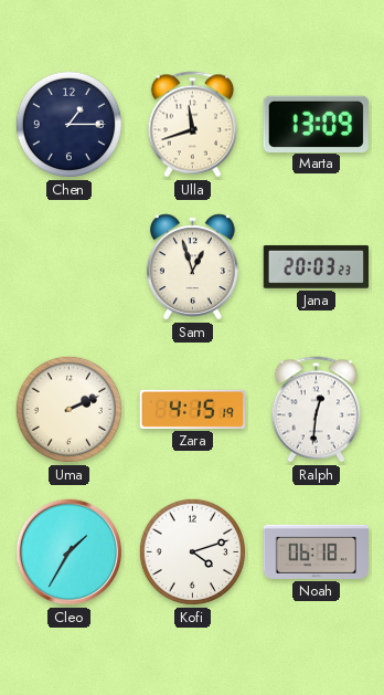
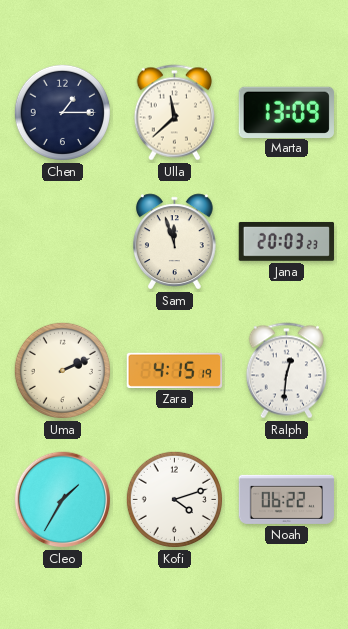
Ulla: 11:42 -> 11:38
Sam: 12:57 -> 11:57
Noah: 06:18 -> 06:22
